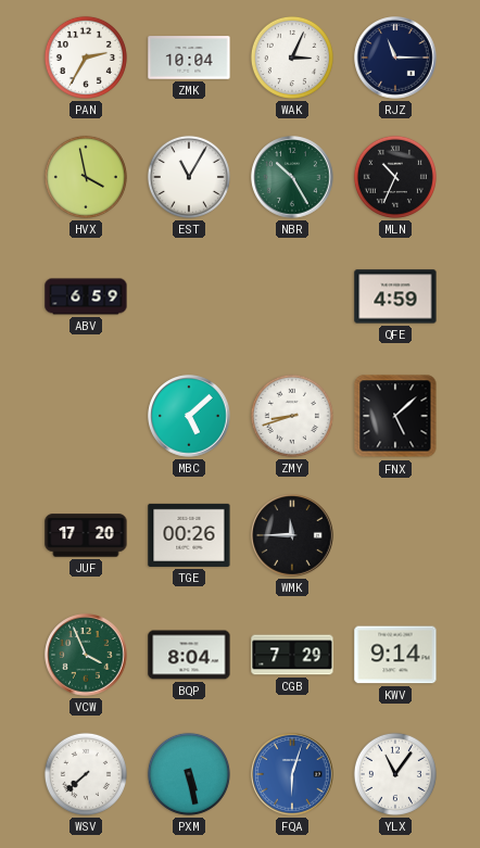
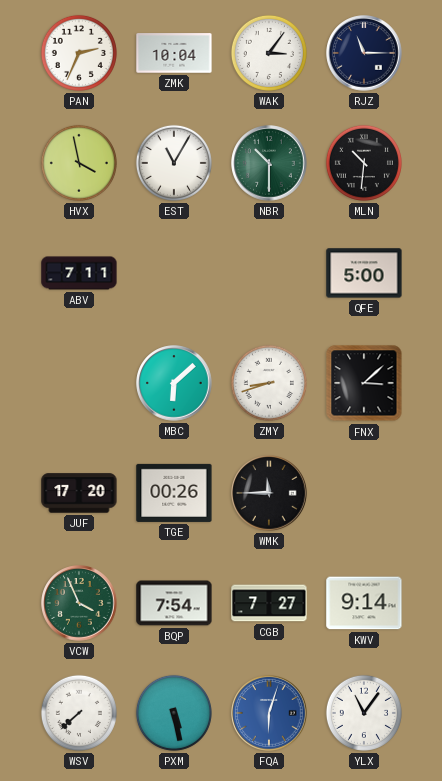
PAN: 2:35 -> 2:34
WAK: 3:04 -> 3:06
NBR: 10:25 -> 10:30
MLN: 10:34 -> 10:31
ABV: 6:59 -> 7:11
QFE: 4:59 -> 5:00
MBC: 5:08 -> 6:08
FNX: 5:08 -> 3:08
BQP: 8:04 -> 7:54
CGB: 7:29 -> 7:27
